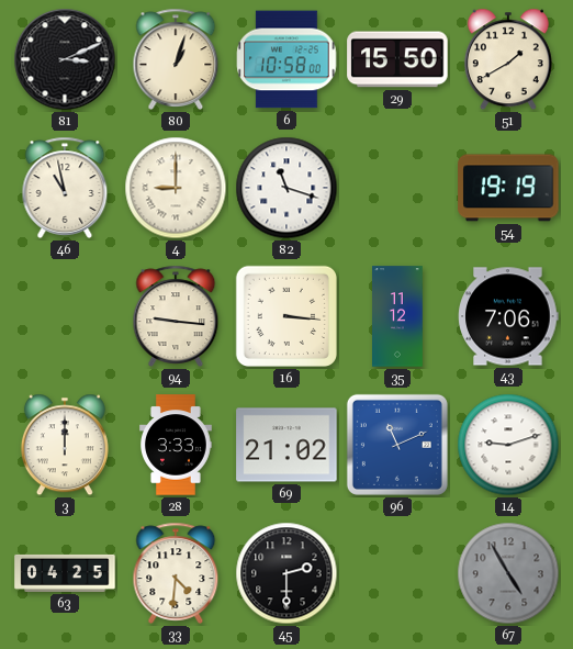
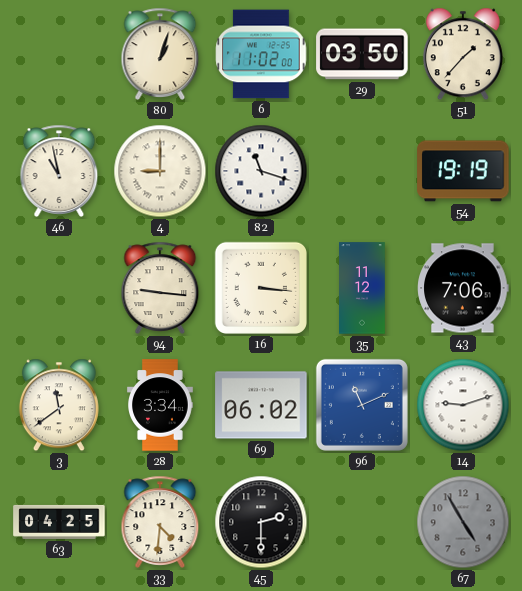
81: 3:11 -> none
6: 10:58 -> 11:02
29: 15:50 -> 03:50
51: 1:40 -> 1:37
3: 12:00 -> 11:39
28: 3:33 -> 3:34
69: 21:02 -> 06:02
